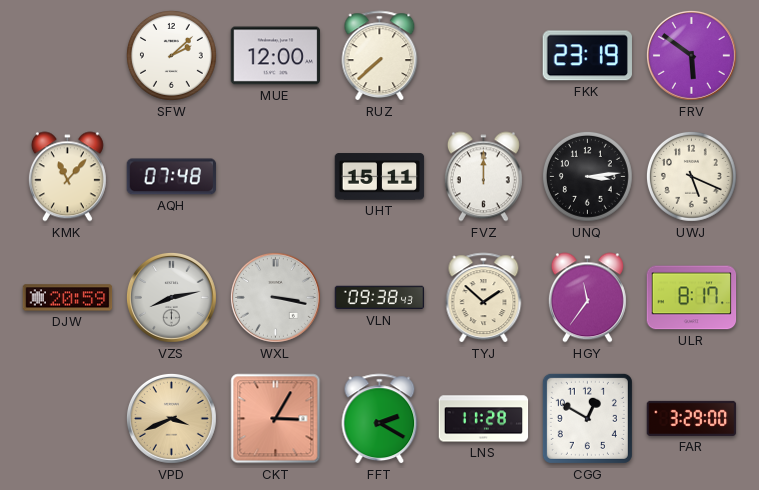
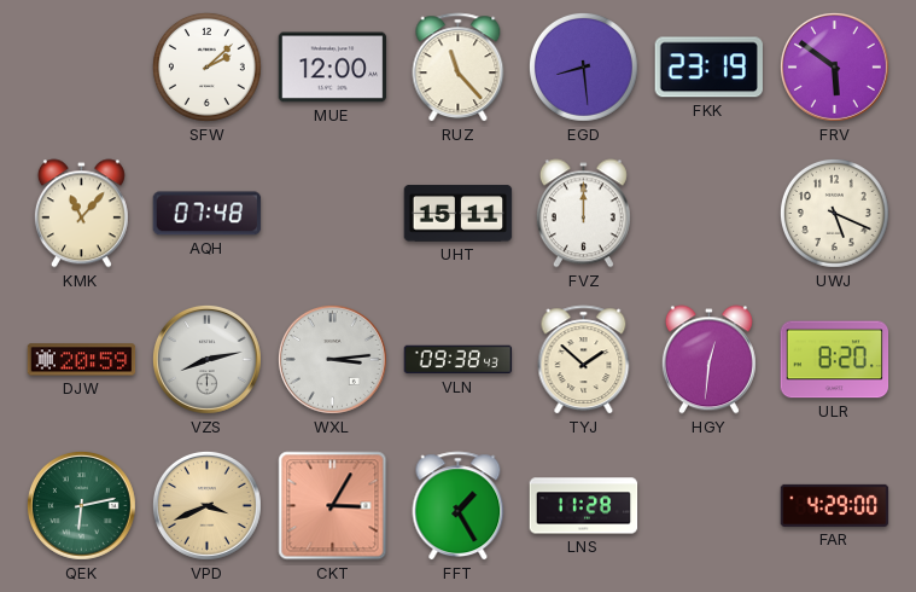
RUZ: 7:38 -> 11:23
EGD: none -> 8:29
UNQ: 3:14 -> none
WXL: 3:17 -> 3:14
HGY: 11:36 -> 12:31
ULR: 8:17 -> 8:20
QEK: none -> 6:13
FFT: 2:20 -> 1:25
CGG: 12:50 -> none
FAR: 3:29 -> 4:29
